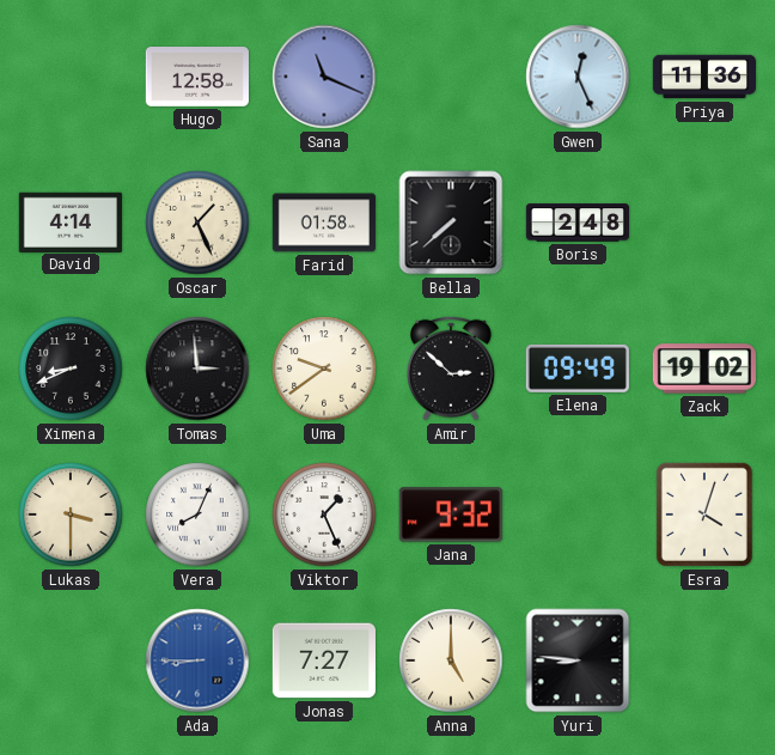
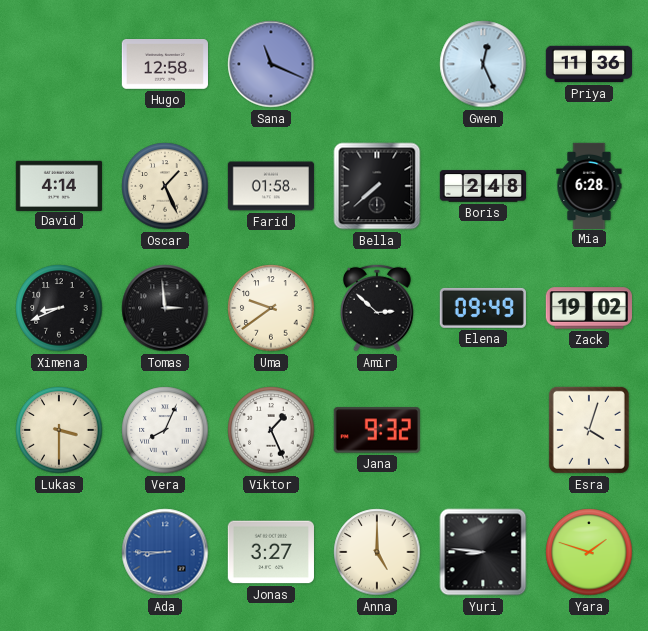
Mia: none -> 6:28
Jonas: 7:27 -> 3:27
Yara: none -> 1:48
